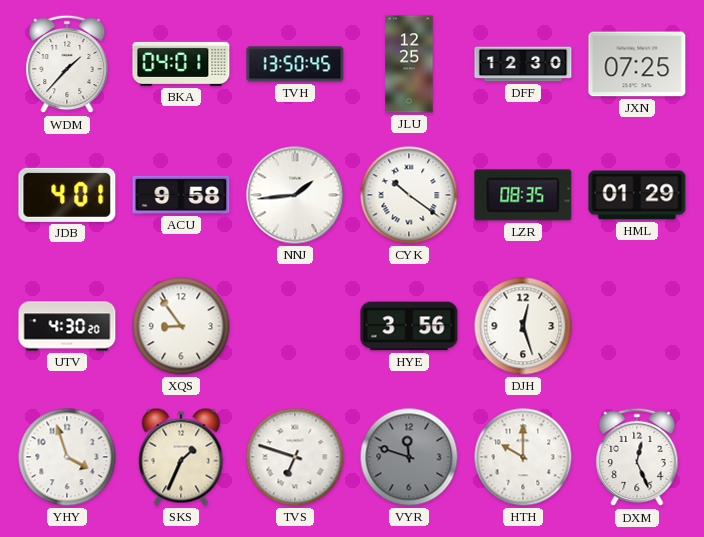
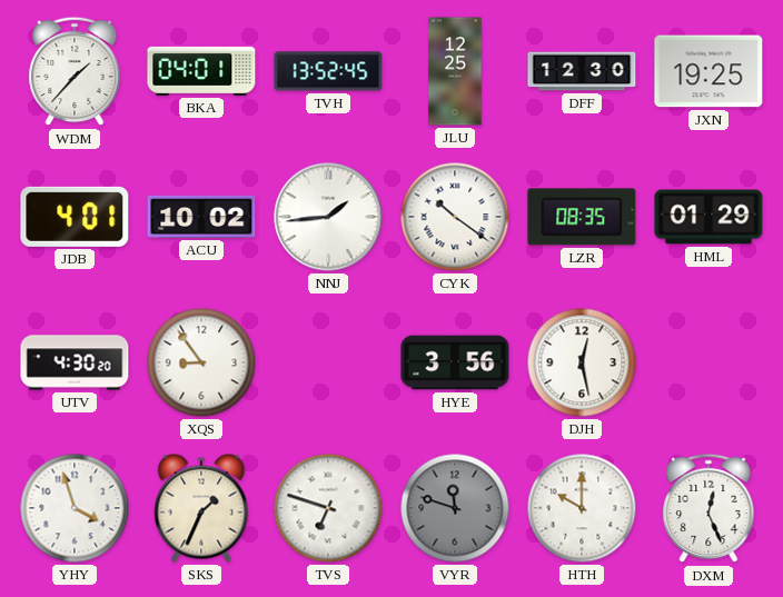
TVH: 13:50 -> 13:52
JXN: 07:25 -> 19:25
ACU: 9:58 -> 10:02
DJH: 12:27 -> 12:28
